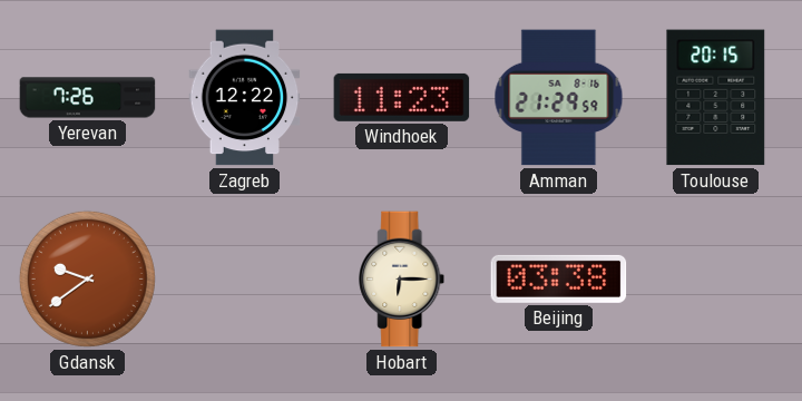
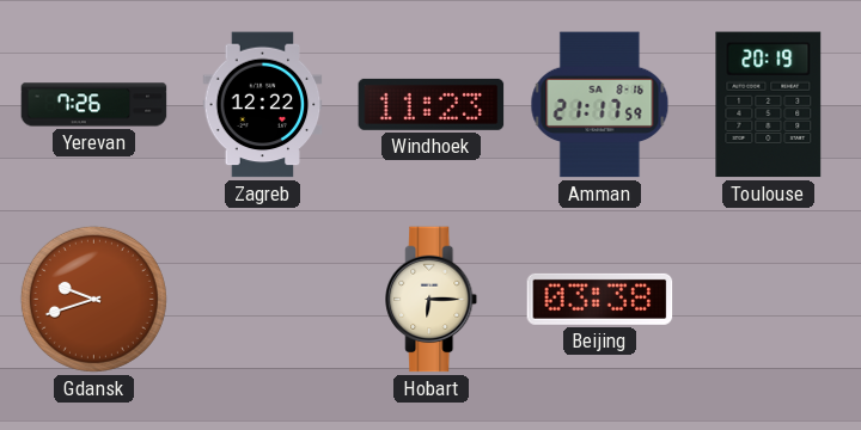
Amman: 21:29 -> 21:17
Toulouse: 20:15 -> 20:19
Gdansk: 9:39 -> 9:42
